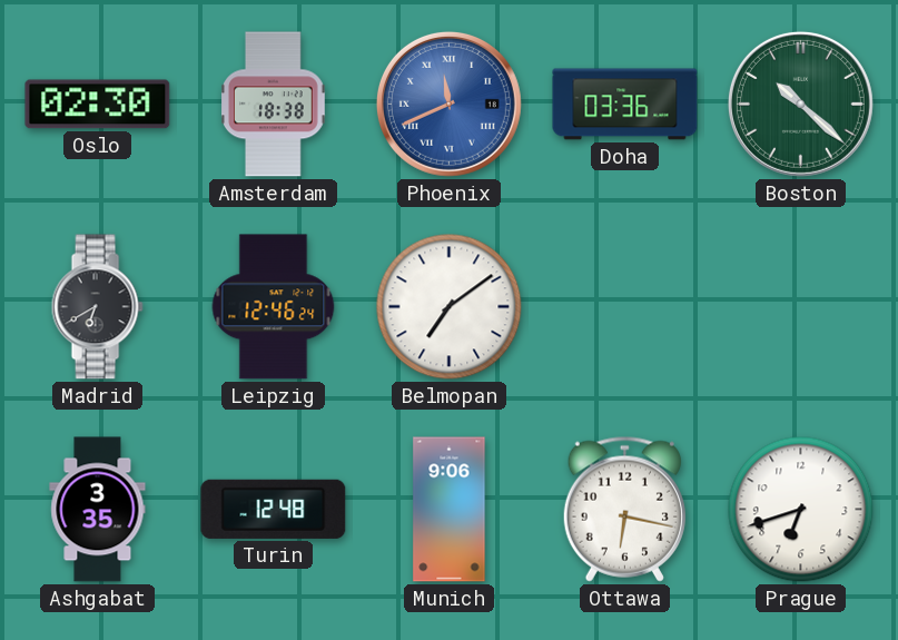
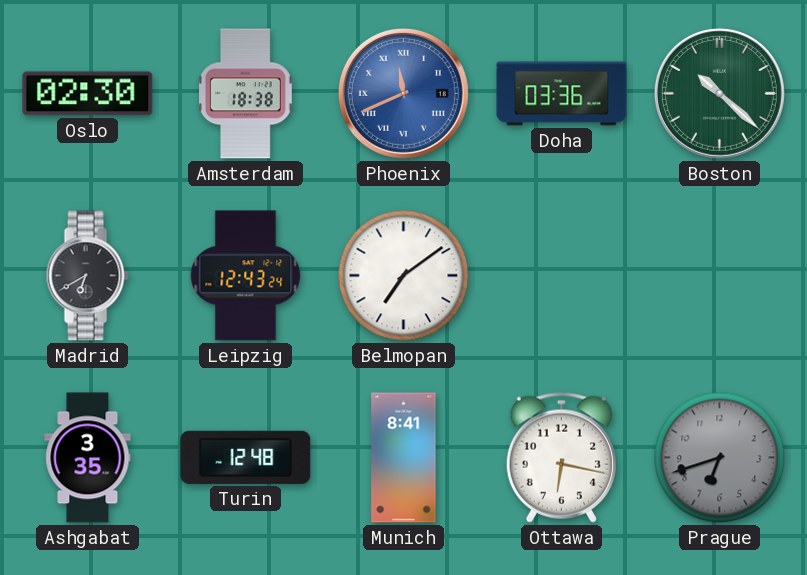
Leipzig: 12:46 -> 12:43
Munich: 9:06 -> 8:41
Prague dial: white -> grey
